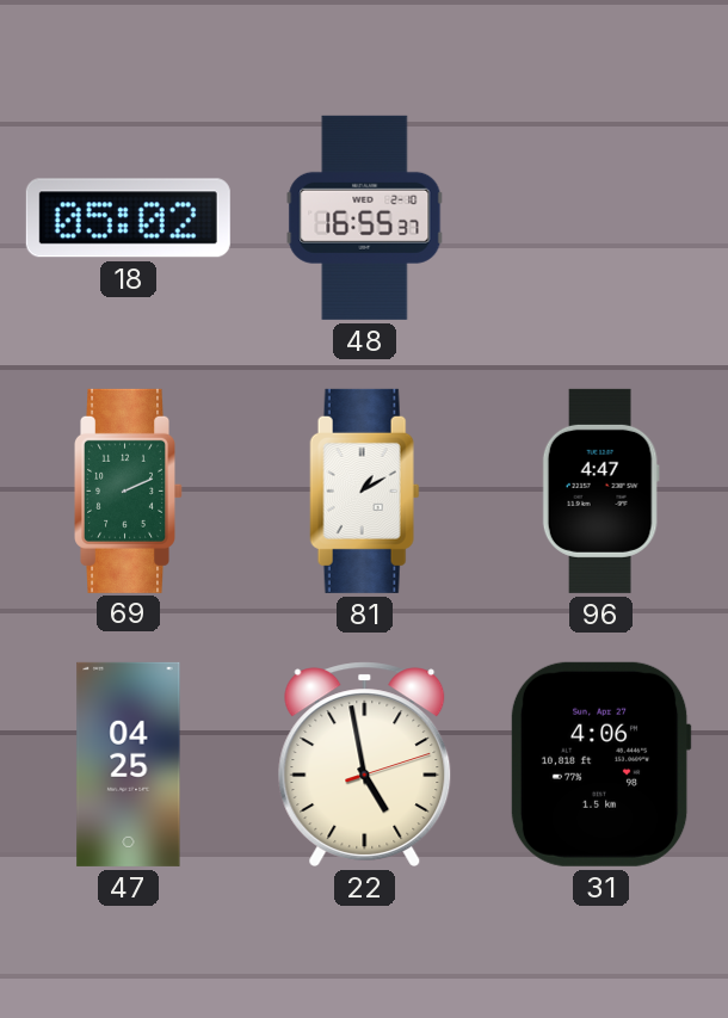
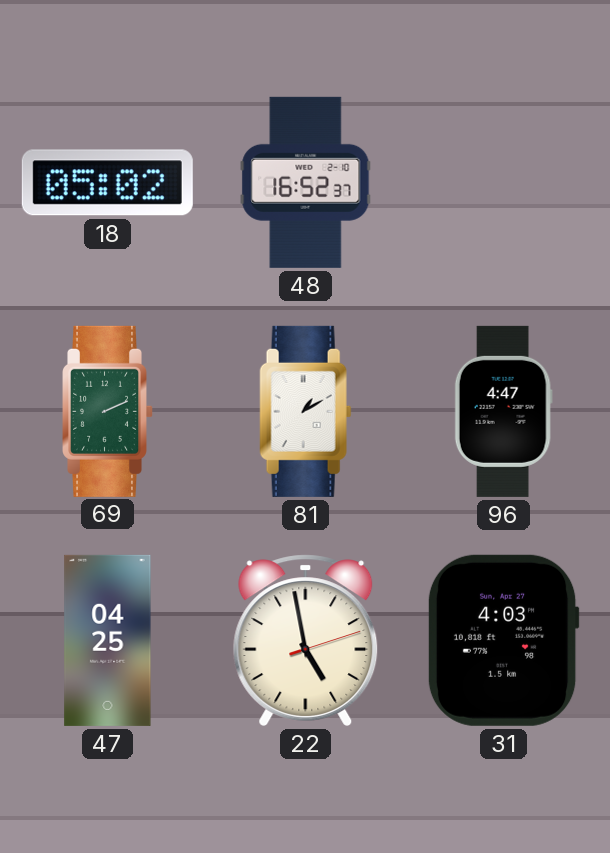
48: 16:55 -> 16:52
31: 4:06 -> 4:03
